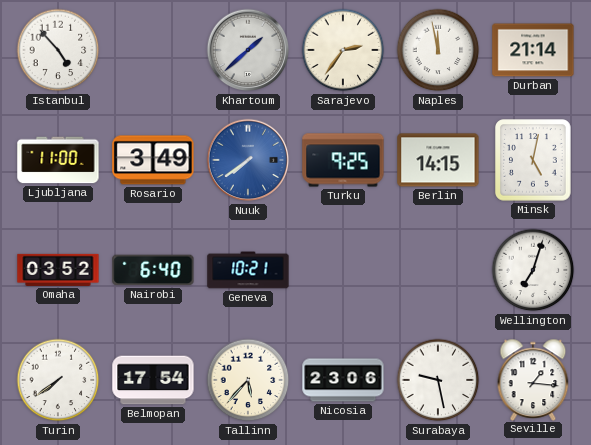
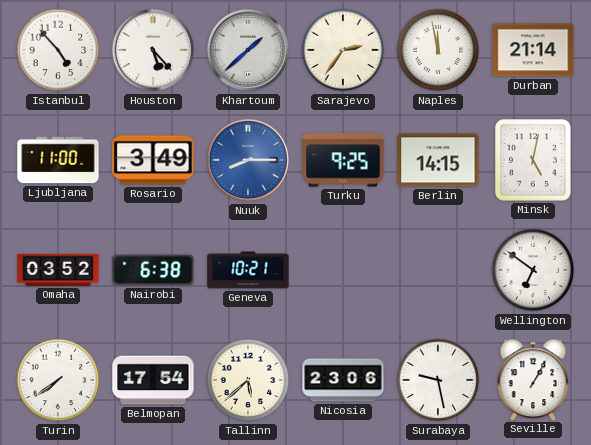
Houston: none -> 5:23
Nuuk: 7:39 -> 8:15
Nairobi: 6:40 -> 6:38
Wellington: 7:03 -> 6:51
Tallinn: 5:37 -> 5:38
Seville: 1:16 -> 1:05
